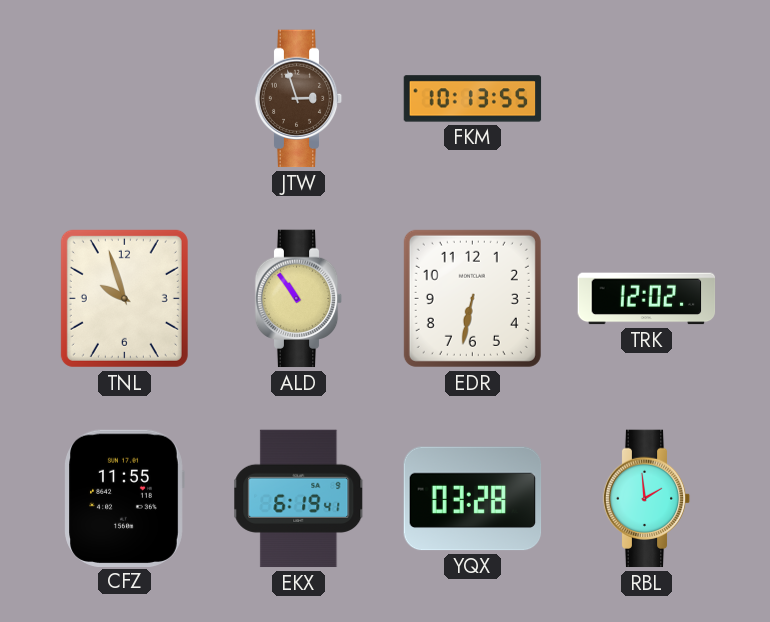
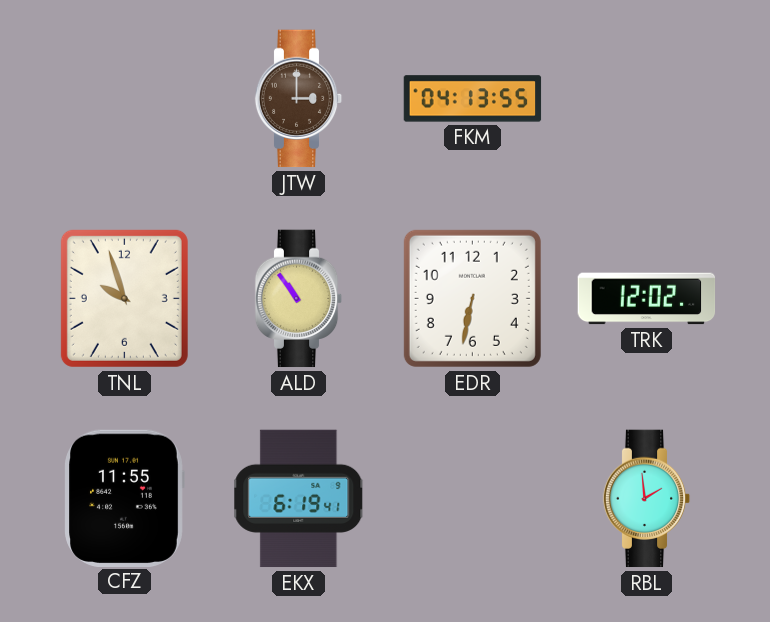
JTW: 2:57 -> 3:00
FKM: 10:13 -> 04:13
YQX: 03:28 -> none
